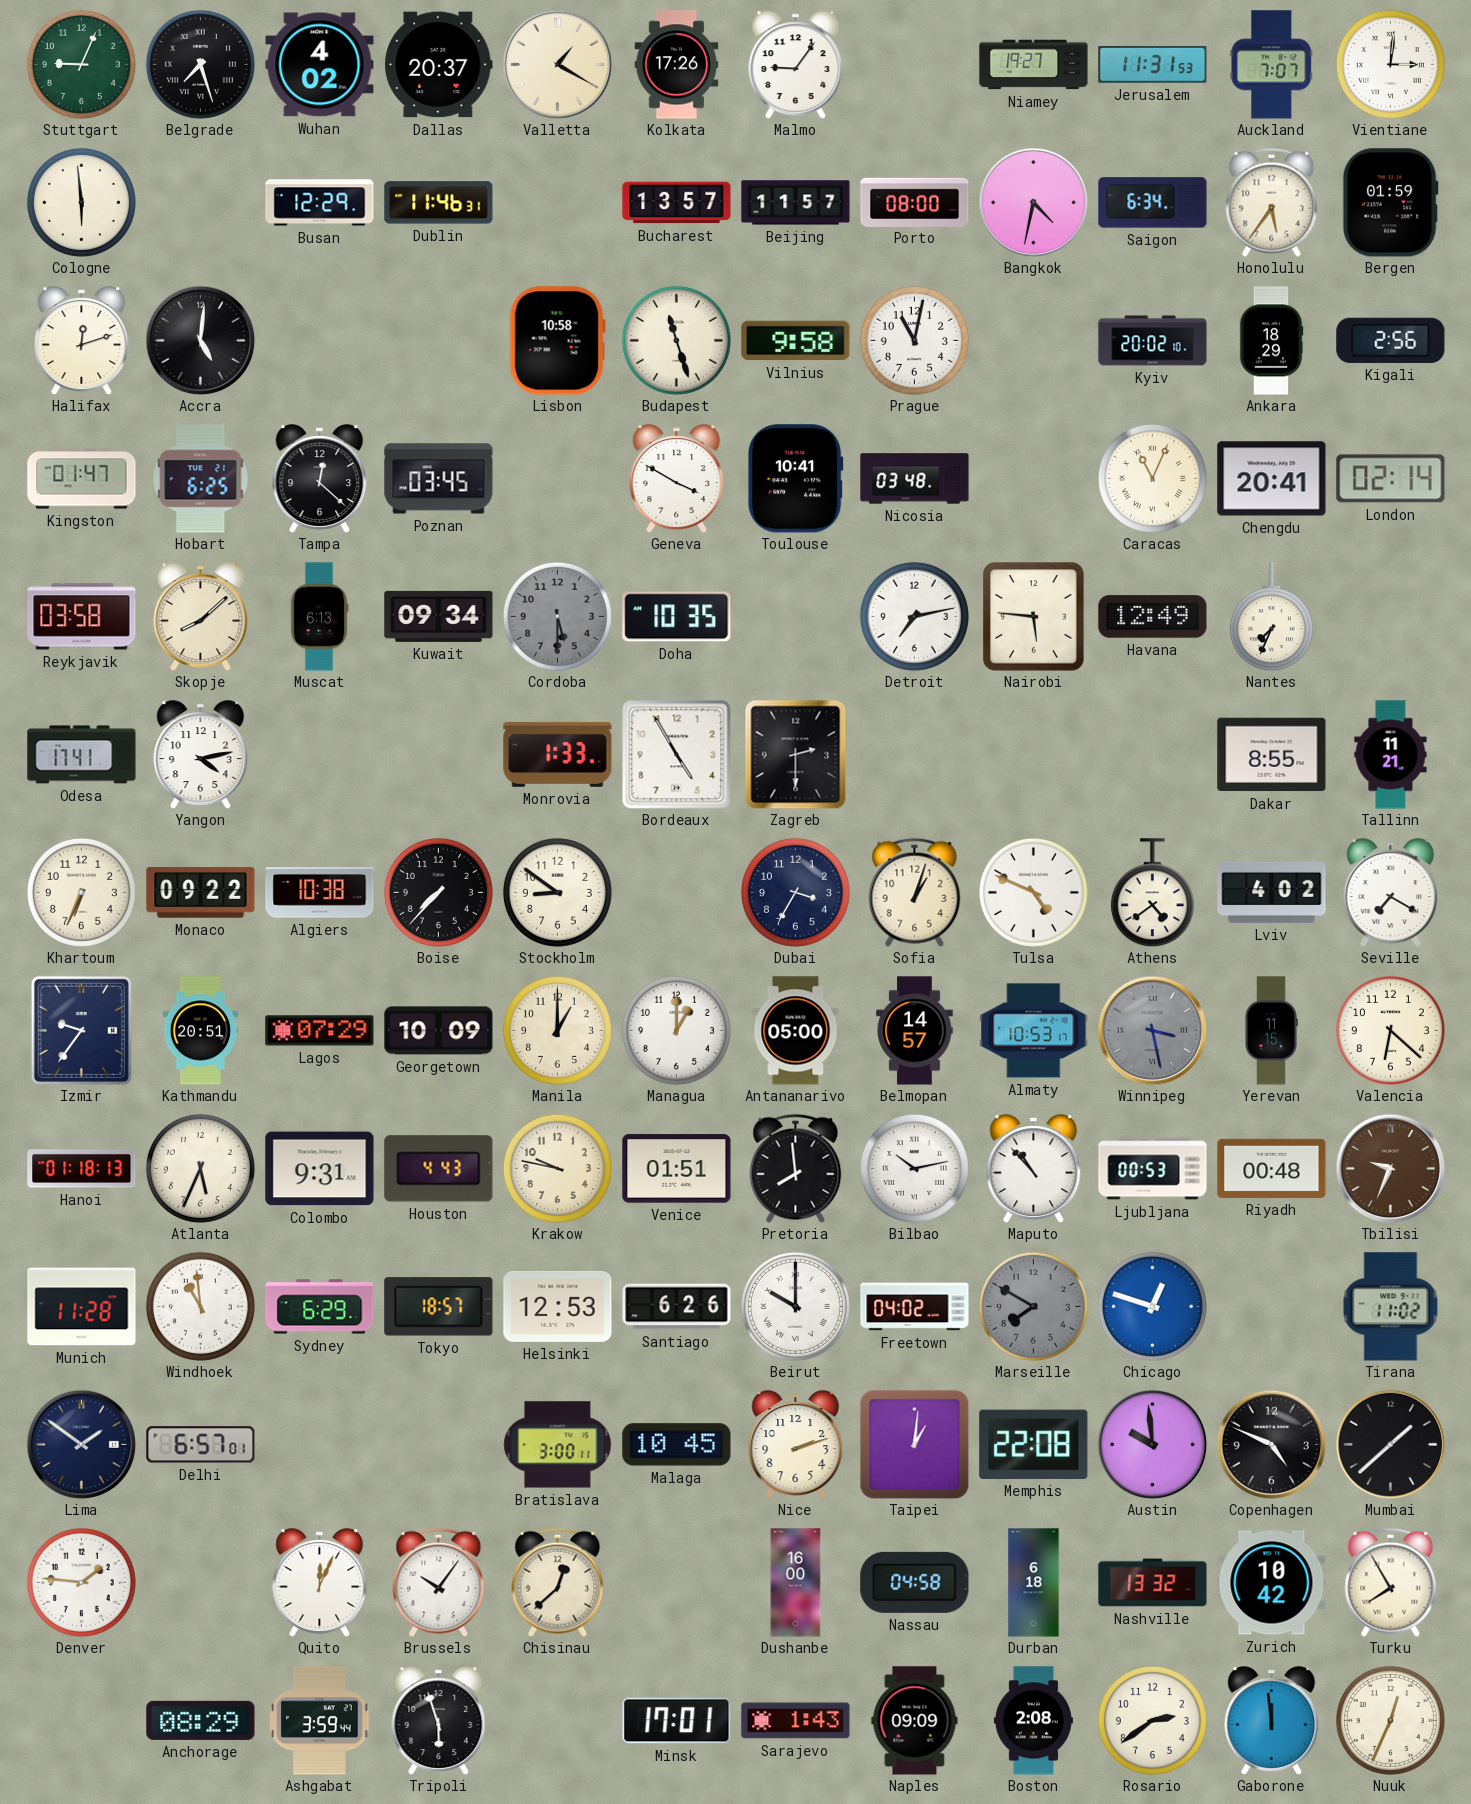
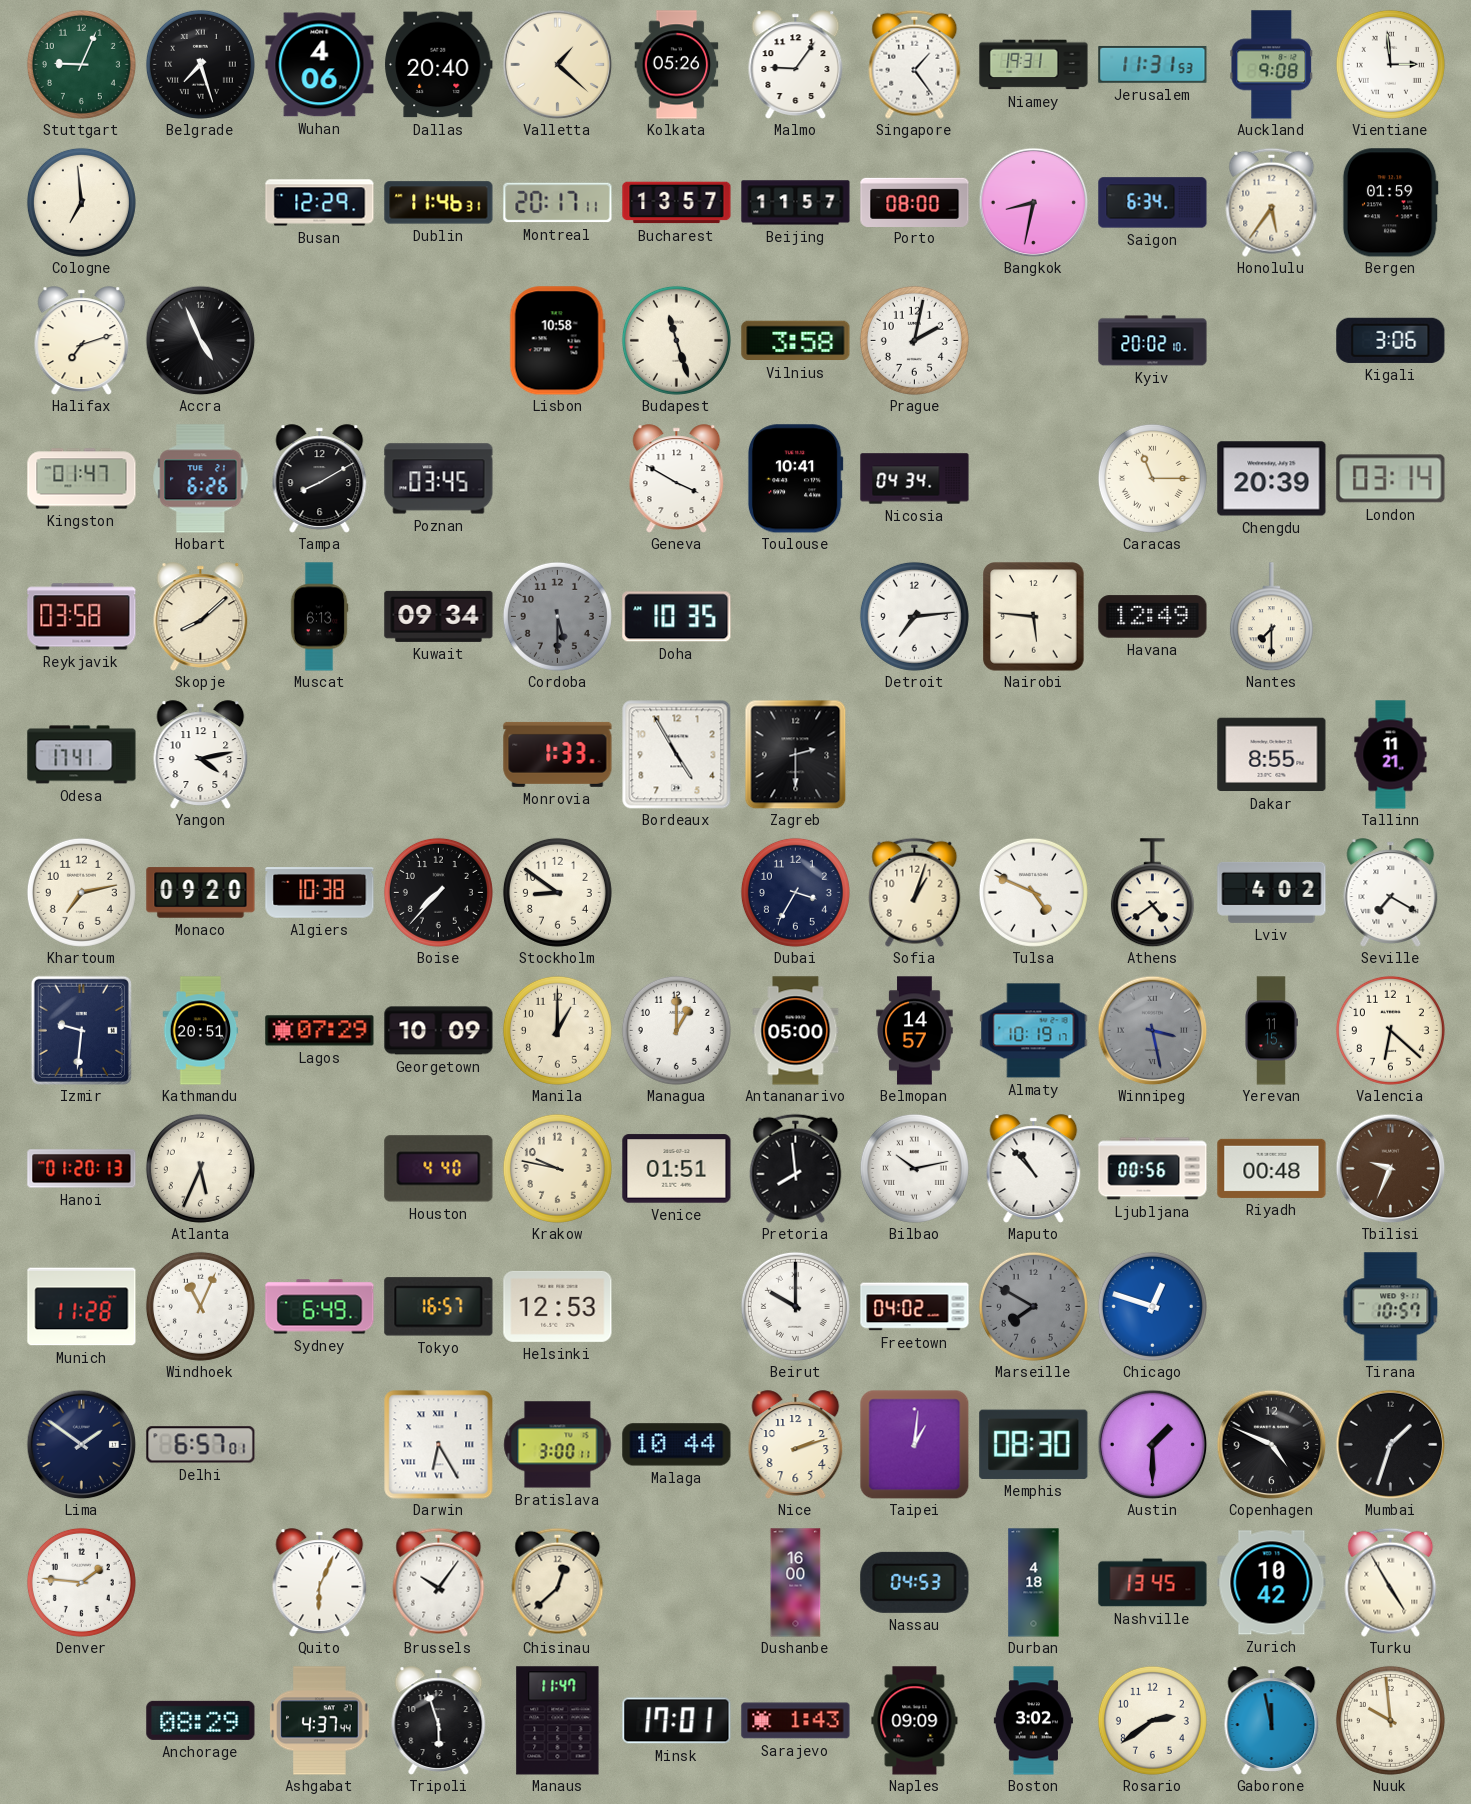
Wuhan: 4:02 -> 4:06
Dallas: 20:37 -> 20:40
Valletta: 1:20 -> 1:22
Kolkata: 17:26 -> 05:26
Singapore: none -> 1:24
Niamey: 19:27 -> 19:31
Auckland: 7:07 -> 9:08
Vientiane: 3:01 -> 2:59
Cologne: 5:59 -> 6:59
Montreal: none -> 20:17
Bangkok: 4:32 -> 8:32
Halifax: 12:12 -> 7:12
Accra: 5:01 -> 4:56
Vilnius: 9:58 -> 3:58
Prague: 11:02 -> 2:02
Ankara: 18:29 -> none
Kigali: 2:56 -> 3:06
Hobart: 6:25 -> 6:26
Tampa: 12:22 -> 8:10
Nicosia: 03:48 -> 04:34
Caracas: 11:04 -> 11:15
Chengdu: 20:41 -> 20:39
London: 02:14 -> 03:14
Detroit: 7:13 -> 7:14
Nantes: 7:34 -> 7:30
Khartoum: 6:34 -> 7:13
Monaco: 09:22 -> 09:20
Izmir: 9:36 -> 9:31
Almaty: 10:53 -> 10:19
Hanoi: 01:18 -> 01:20
Colombo: 9:31 -> none
Houston: 4:43 -> 4:40
Ljubljana: 00:53 -> 00:56
Windhoek: 10:59 -> 11:04
Sydney: 6:29 -> 6:49
Tokyo: 18:57 -> 16:57
Santiago: 6:26 -> none
Tirana: 11:02 -> 10:57
Darwin: none -> 6:25
Malaga: 10:45 -> 10:44
Memphis: 22:08 -> 08:30
Austin: 9:59 -> 1:30
Mumbai: 1:38 -> 1:33
Quito: 12:04 -> 6:04
Nassau: 04:58 -> 04:53
Durban: 6:18 -> 4:18
Nashville: 13:32 -> 13:45
Turku: 7:55 -> 4:55
Ashgabat: 3:59 -> 4:37
Manaus: none -> 11:47
Boston: 2:08 -> 3:02
Gaborone: 11:59 -> 11:58
Nuuk: 12:34 -> 9:59
